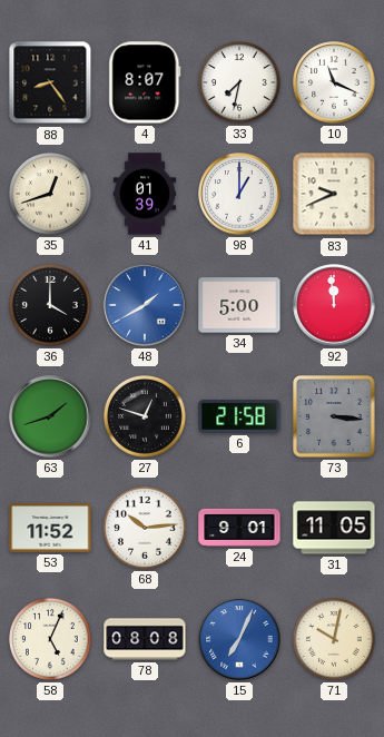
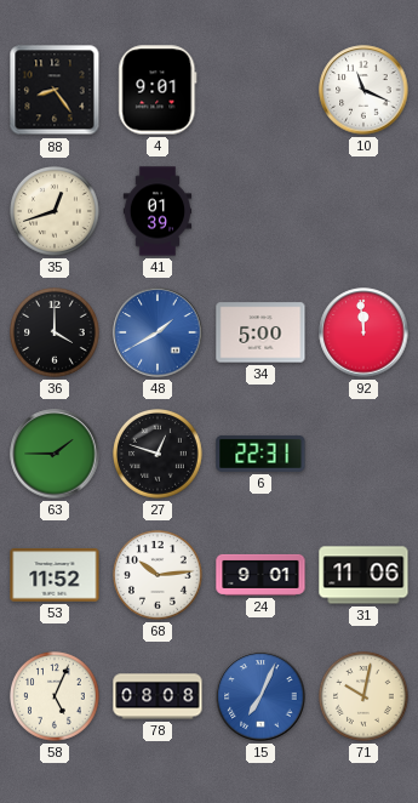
4: 8:07 -> 9:01
33: 7:32 -> none
98: 1:00 -> none
83: 9:41 -> none
63: 1:42 -> 1:45
6: 21:58 -> 22:31
73: 3:16 -> none
31: 11:05 -> 11:06
